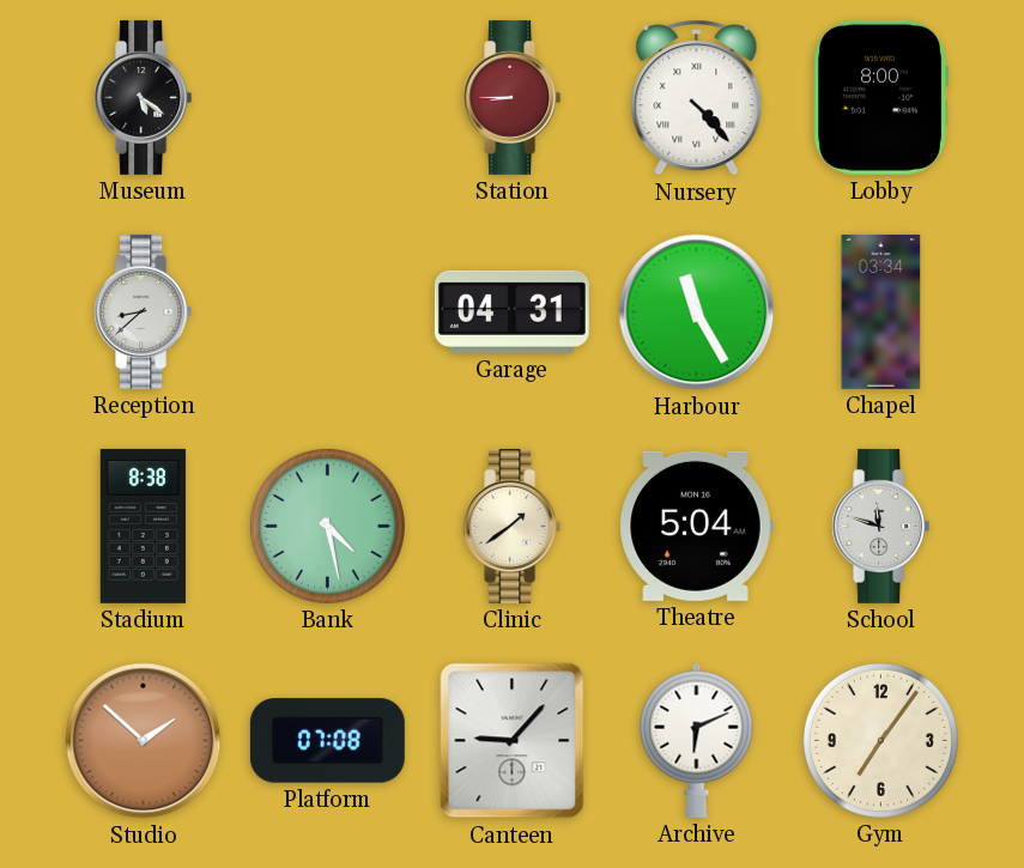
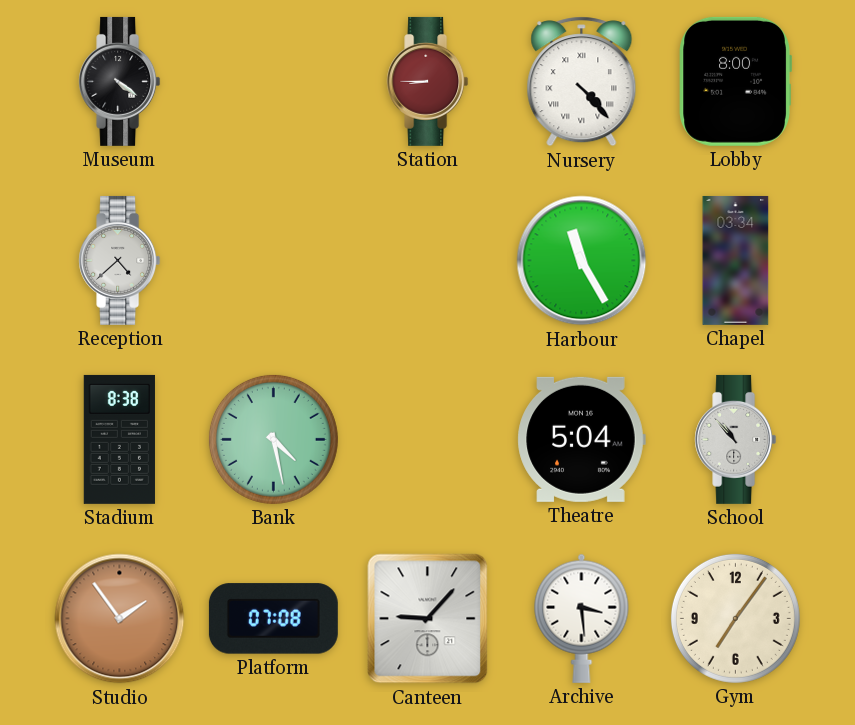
Museum: 5:21 -> 4:21
Reception: 8:38 -> 4:38
Garage: 04:31 -> none
Clinic: 1:39 -> none
School: 11:48 -> 10:53
Studio: 1:52 -> 1:54
Archive: 6:11 -> 3:29
